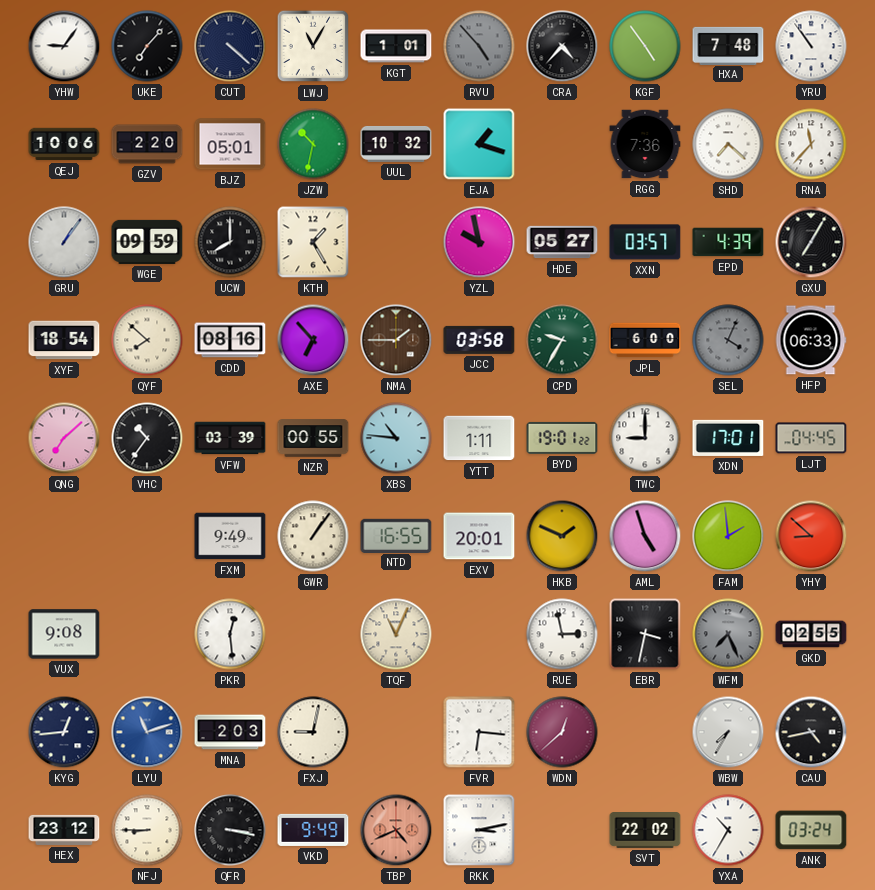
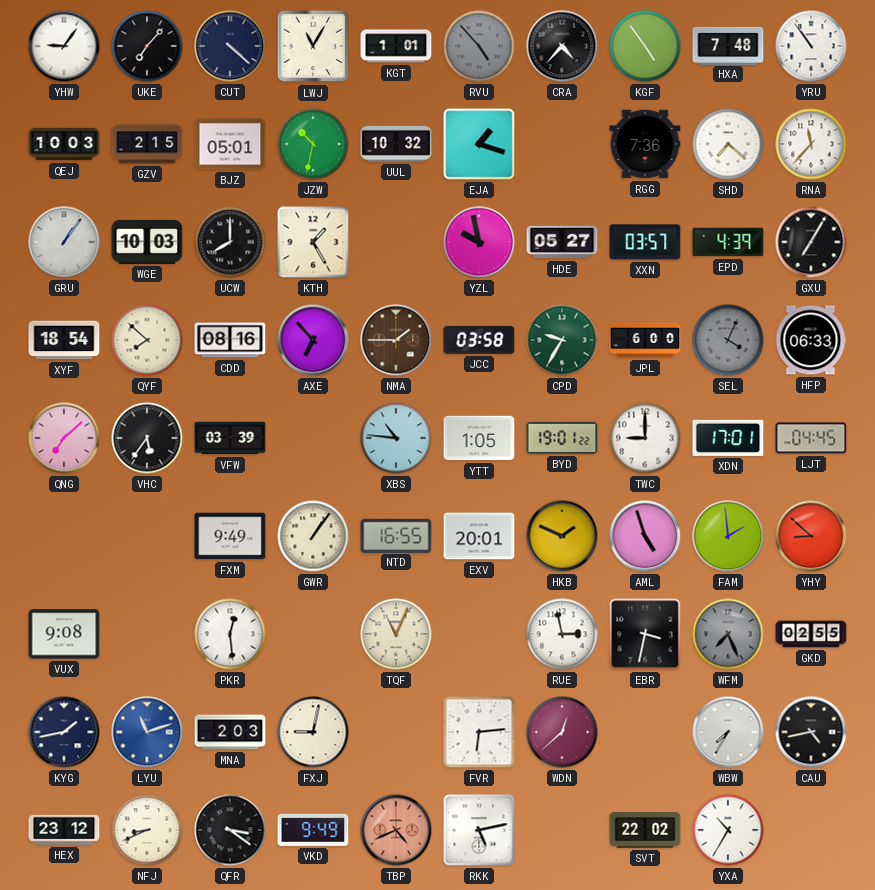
QEJ: 10:06 -> 10:03
GZV: 2:20 -> 2:15
WGE: 09:59 -> 10:03
VHC: 10:36 -> 5:36
NZR: 00:55 -> none
YTT: 1:11 -> 1:05
KYG: 12:44 -> 1:43
FVR: 6:16 -> 6:14
NFJ: 8:45 -> 8:41
QFR: 3:17 -> 3:21
RKK: 3:13 -> 5:13
ANK: 03:24 -> none
